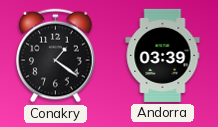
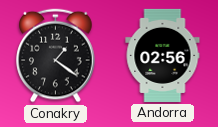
Andorra: 03:39 -> 02:56
